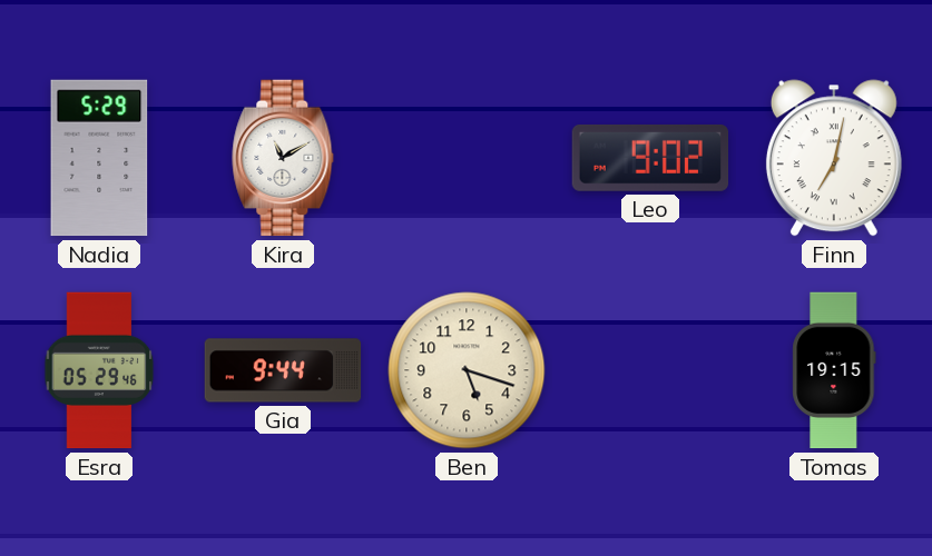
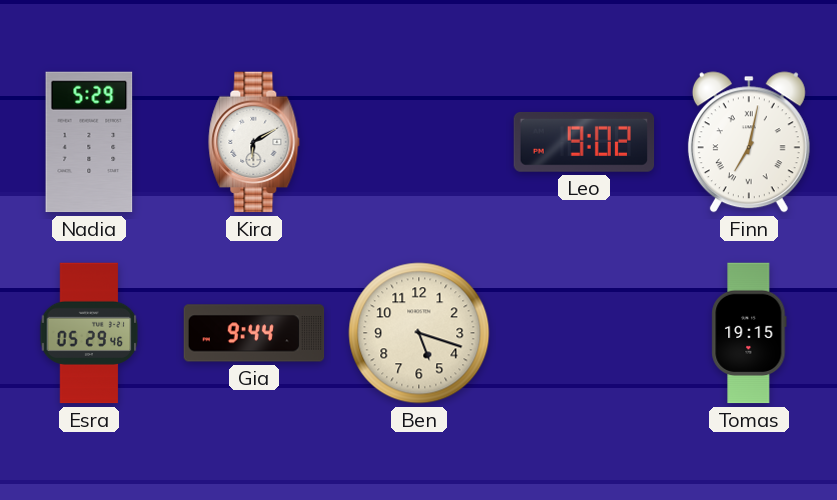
Kira: 11:10 -> 6:10
